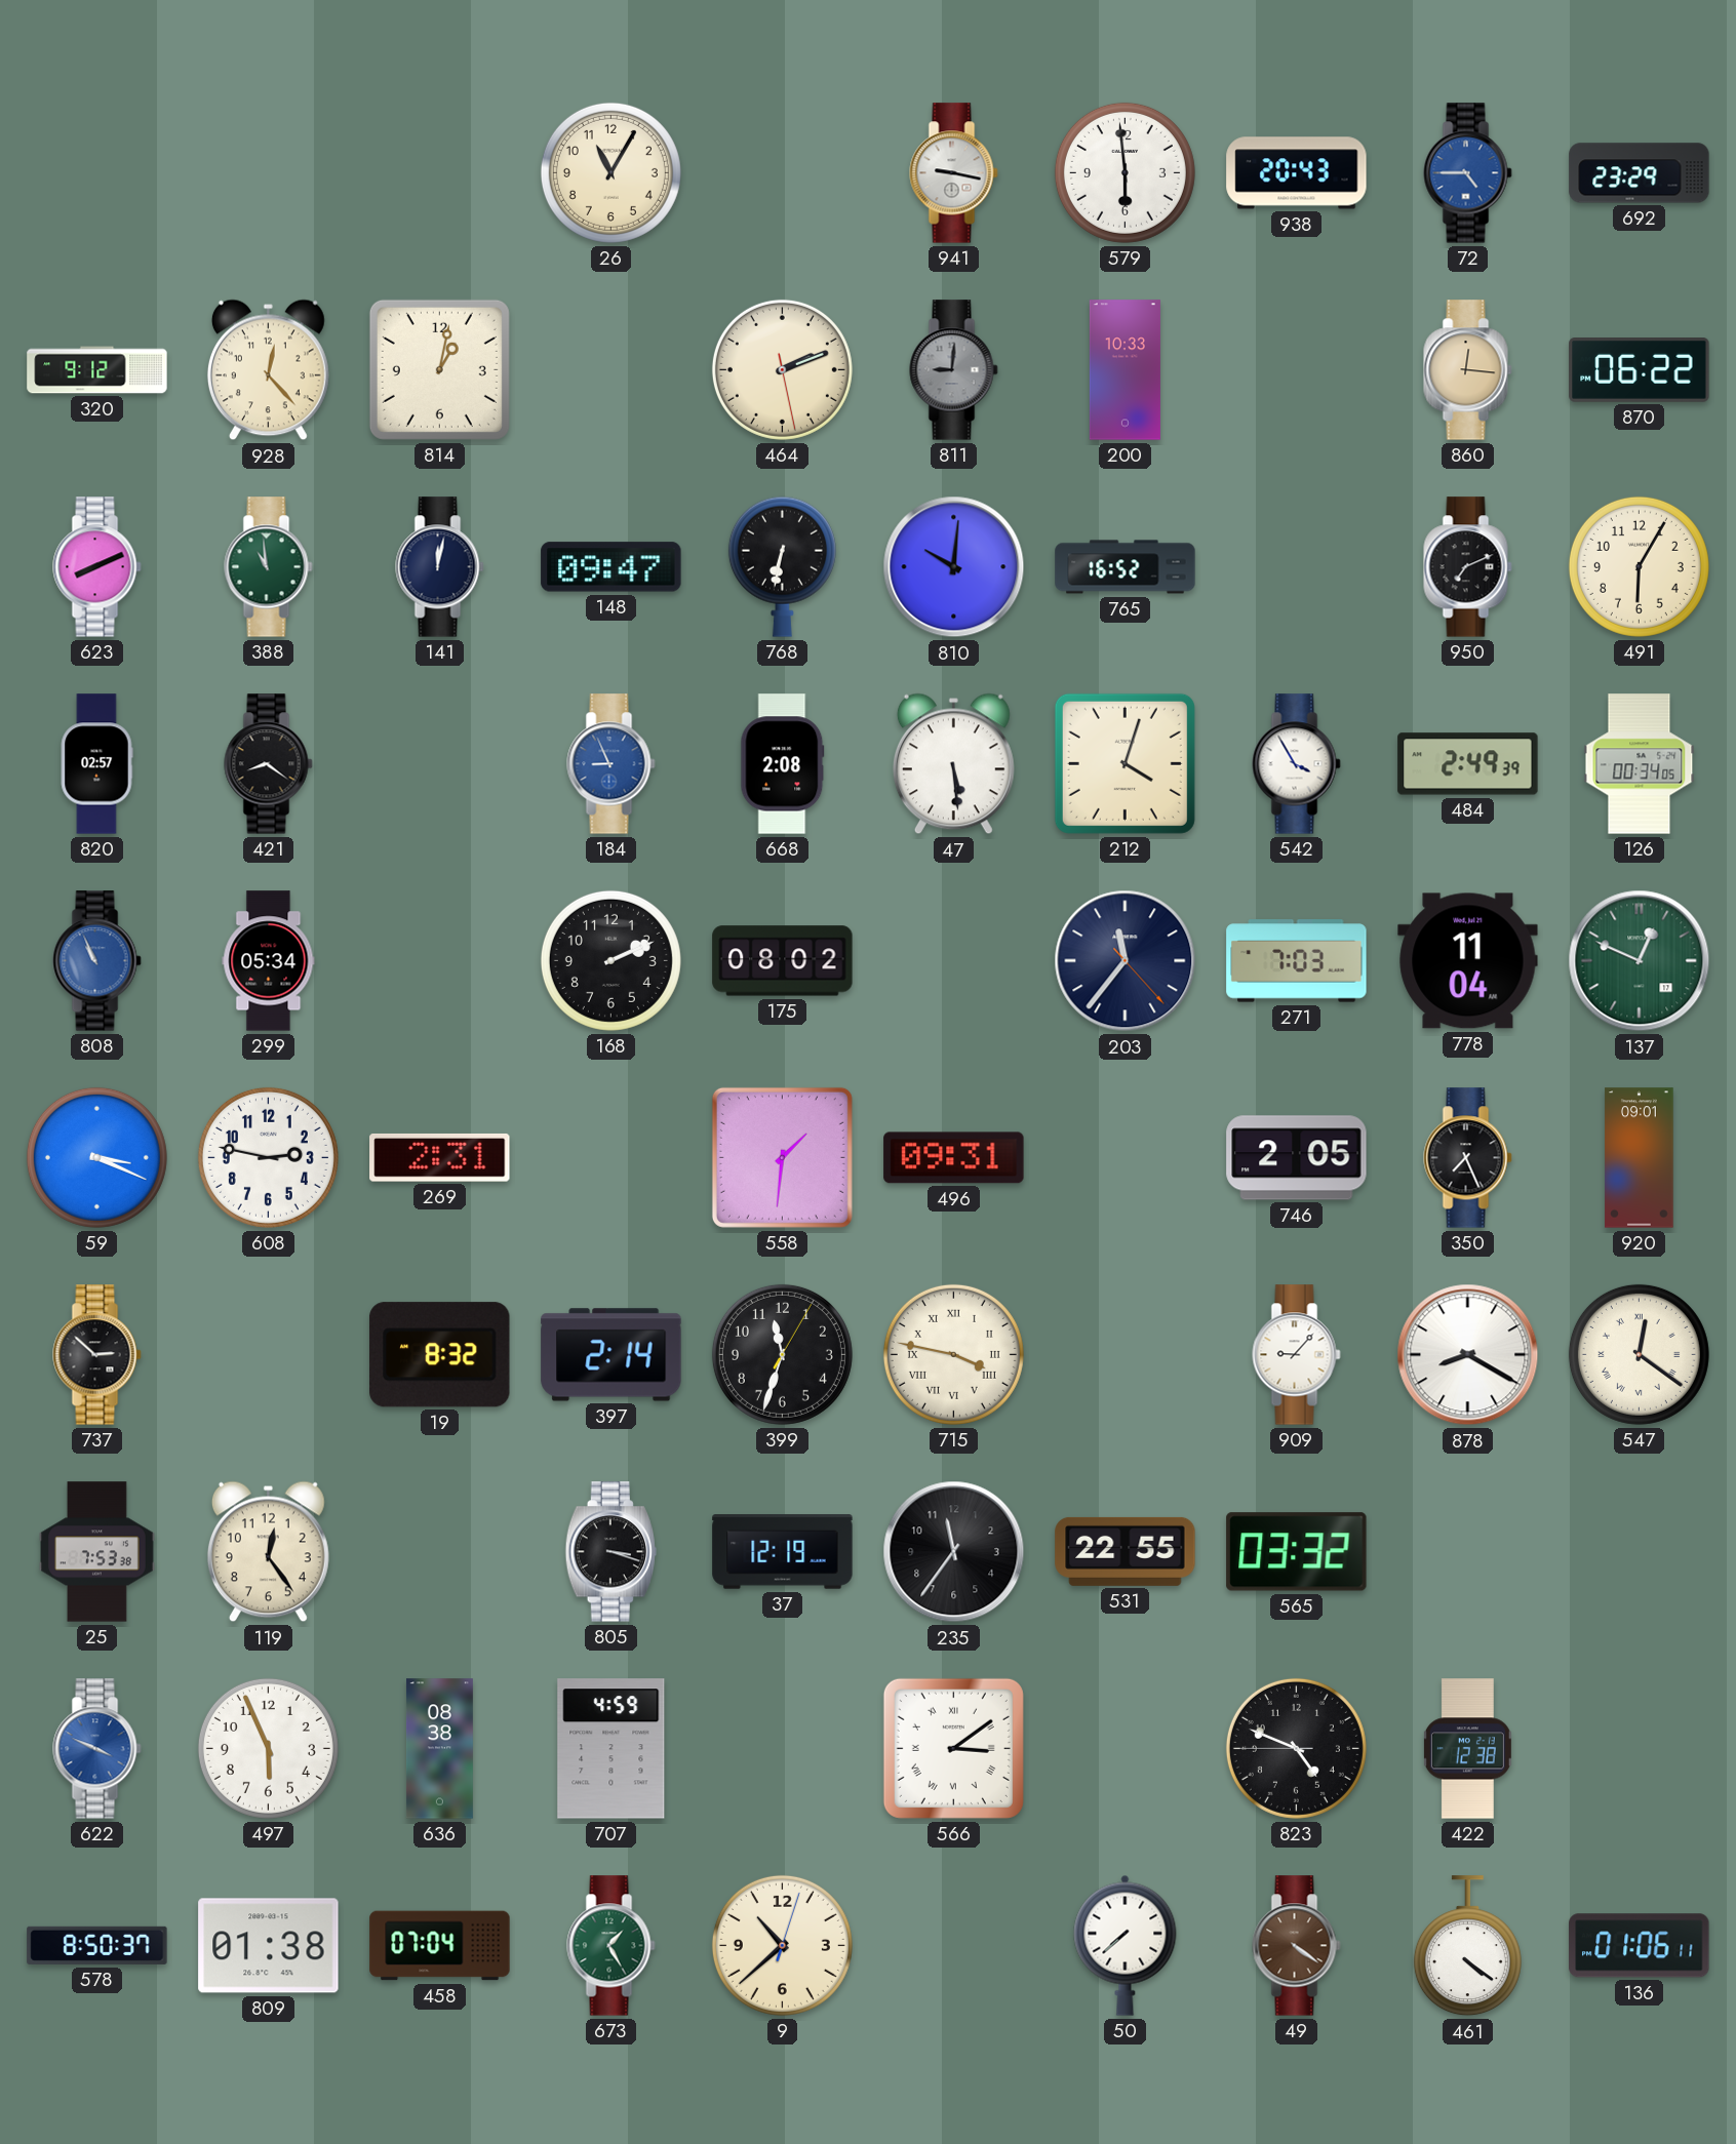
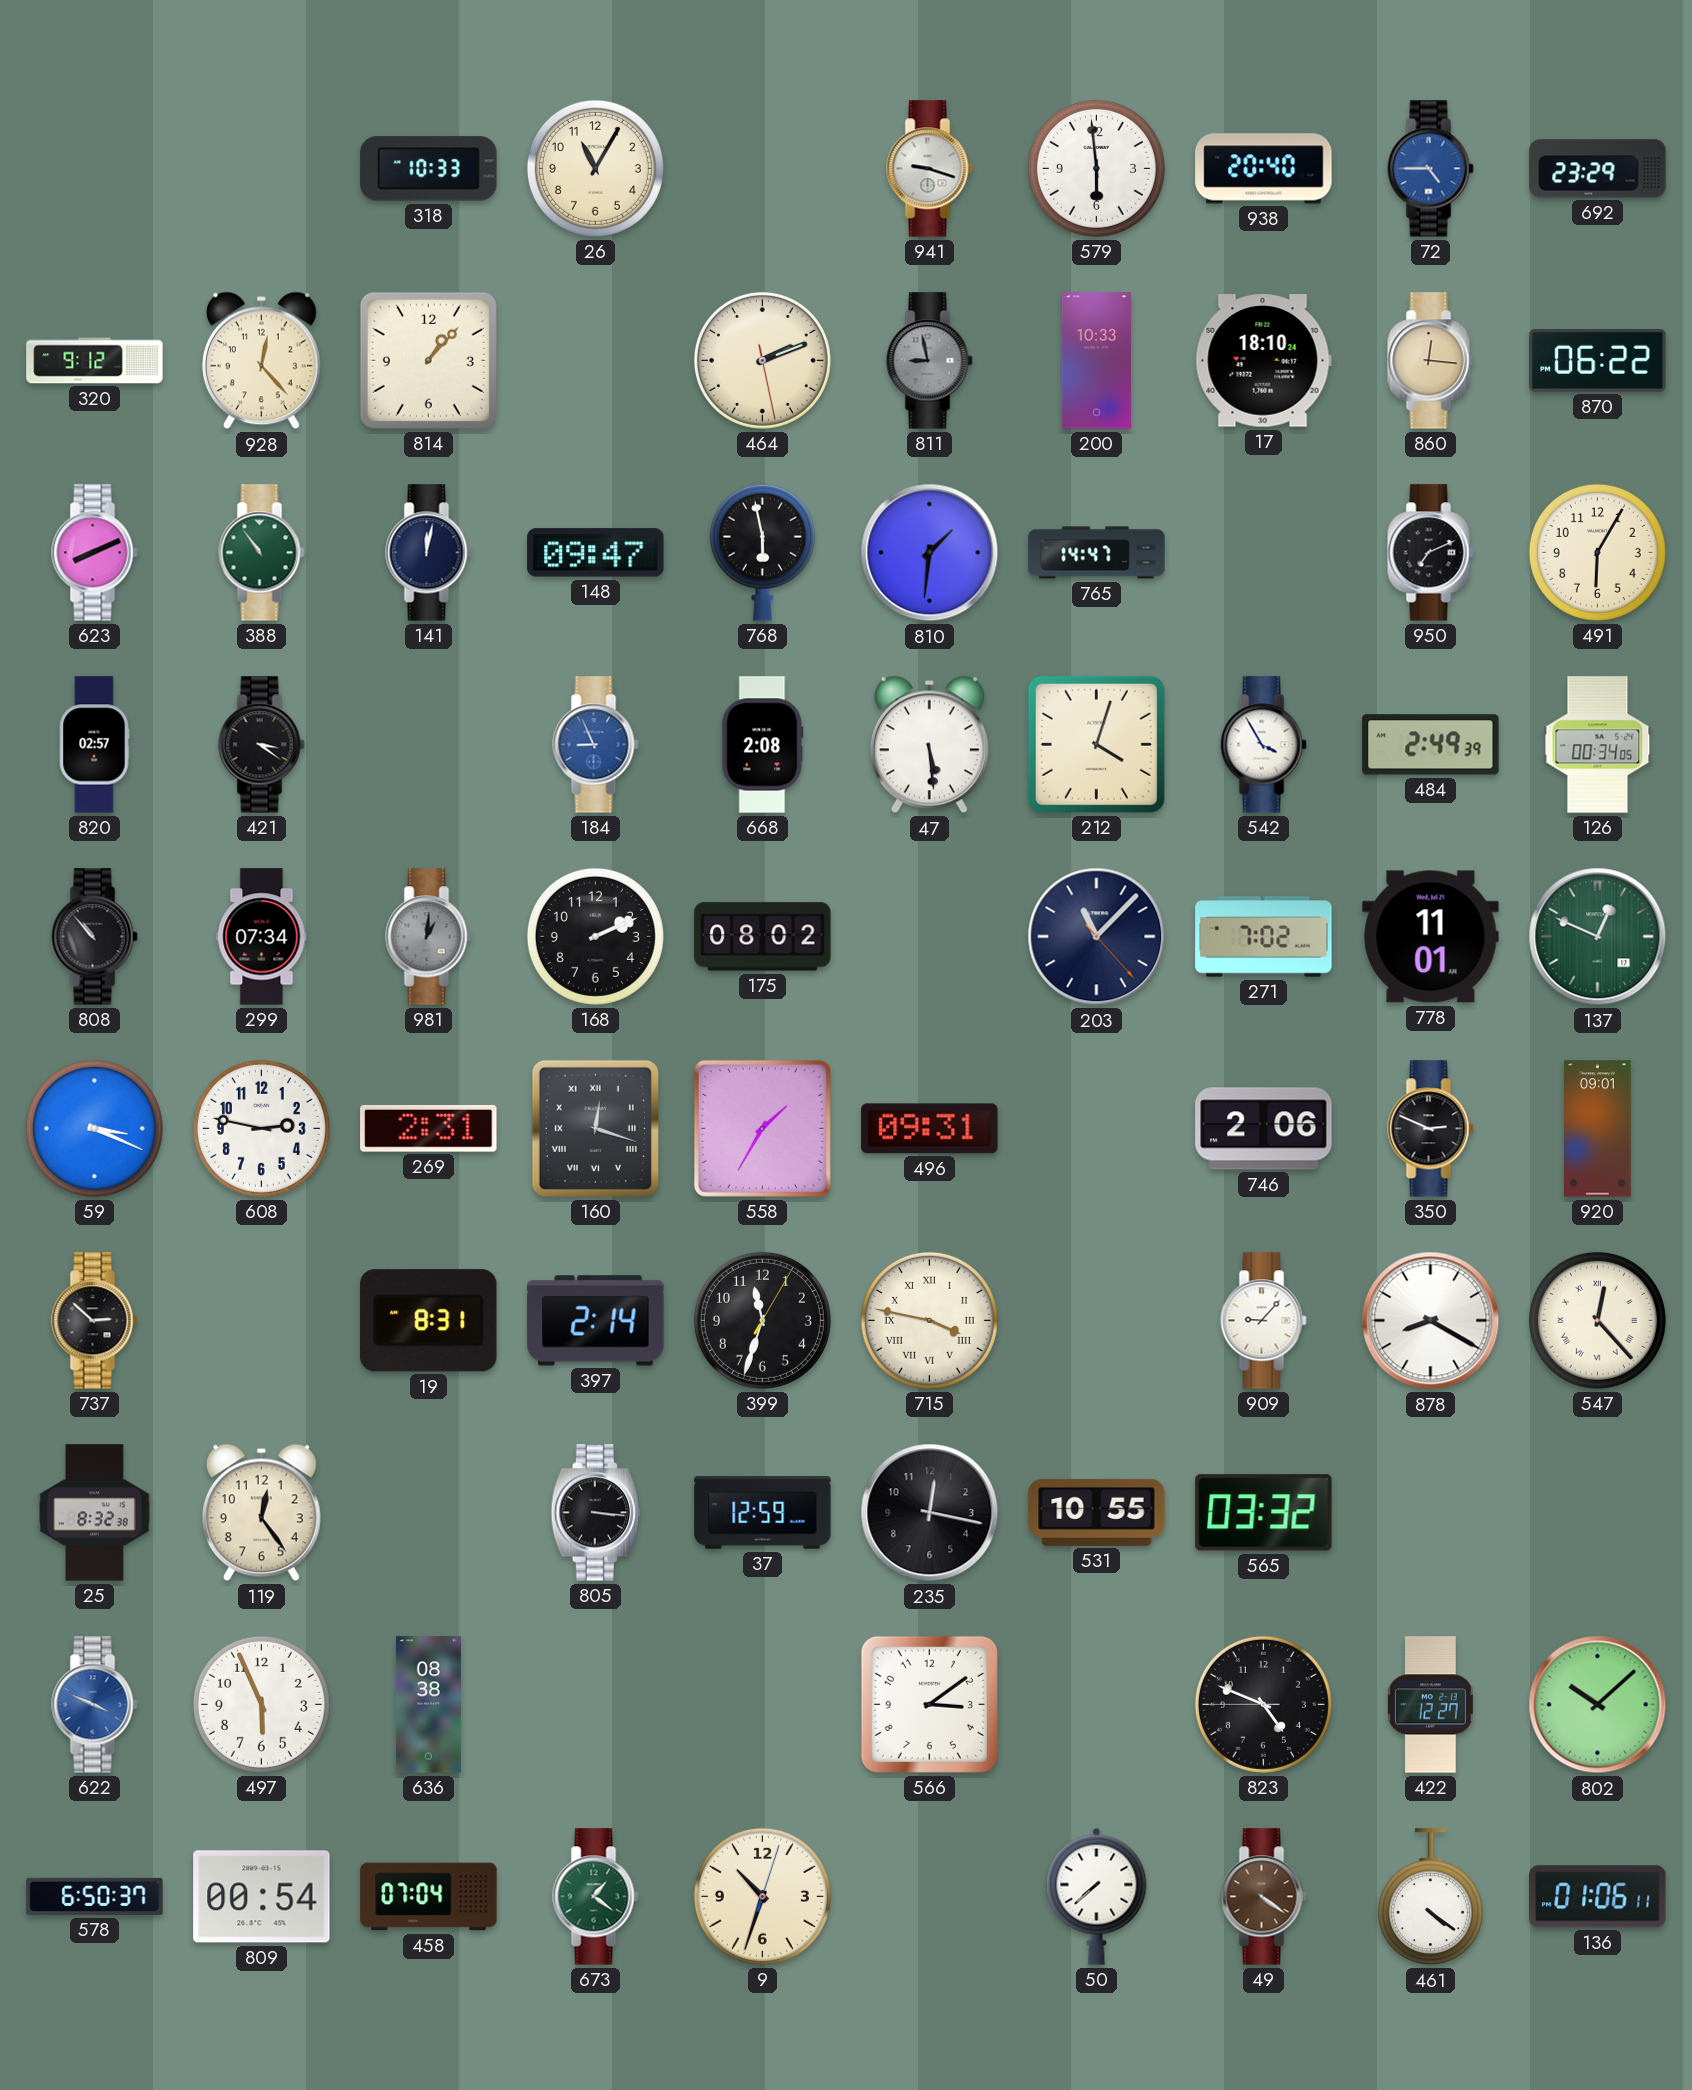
318: none -> 10:33
941: 9:17 -> 9:18
938: 20:43 -> 20:40
814: 1:02 -> 1:07
811: 9:01 -> 8:58
17: none -> 18:10
388: 10:59 -> 10:54
768: 6:32 -> 5:58
810: 10:01 -> 1:31
765: 16:52 -> 14:47
421: 8:21 -> 3:21
808: 10:56 -> 10:53
808 dial: blue -> black
299: 05:34 -> 07:34
981: none -> 1:01
203: 11:36 -> 11:07
271: 7:03 -> 7:02
778: 11:04 -> 11:01
160: none -> 12:18
558: 1:31 -> 1:35
746: 2:05 -> 2:06
350: 7:26 -> 2:49
19: 8:32 -> 8:31
547: 12:21 -> 12:23
25: 7:53 -> 8:32
805: 3:18 -> 3:16
37: 12:19 -> 12:59
235: 11:36 -> 12:17
531: 22:55 -> 10:55
707: 4:59 -> none
566 numerals: Roman -> Arabic
422: 12:38 -> 12:27
802: none -> 10:08
578: 8:50 -> 6:50
809: 01:38 -> 00:54
673: 1:25 -> 1:21
9: 10:38 -> 10:33
